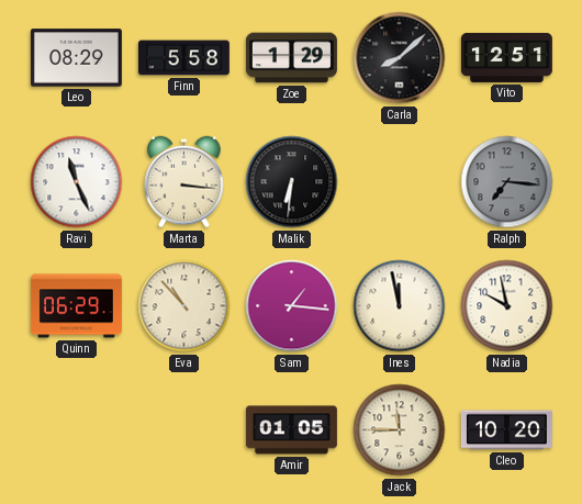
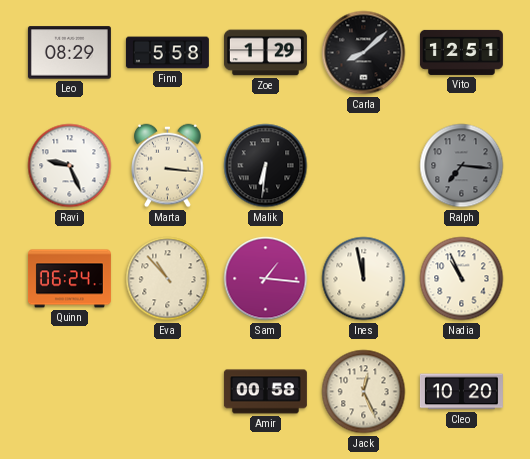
Ravi: 11:26 -> 9:26
Quinn: 06:29 -> 06:24
Nadia: 9:58 -> 10:56
Amir: 01:05 -> 00:58
Jack: 11:45 -> 12:26
